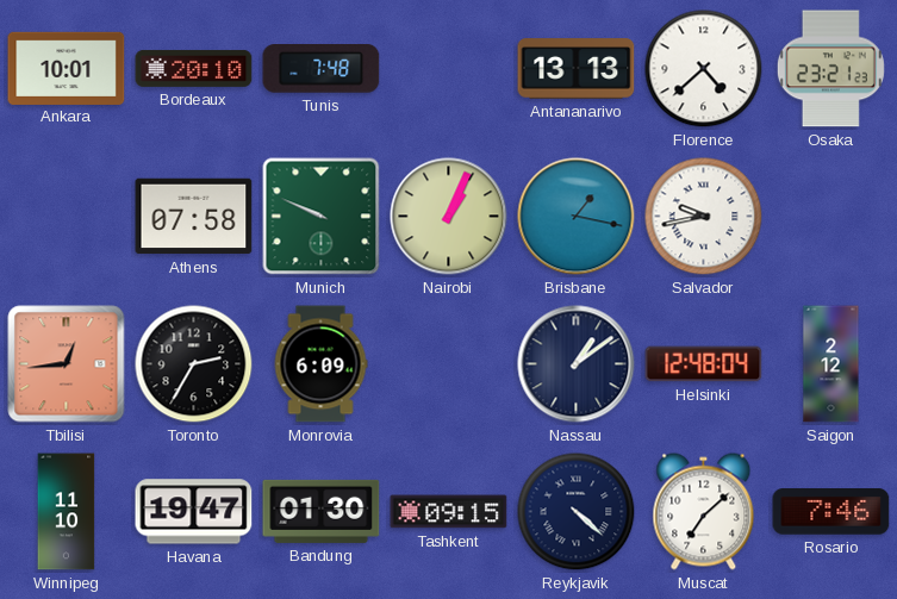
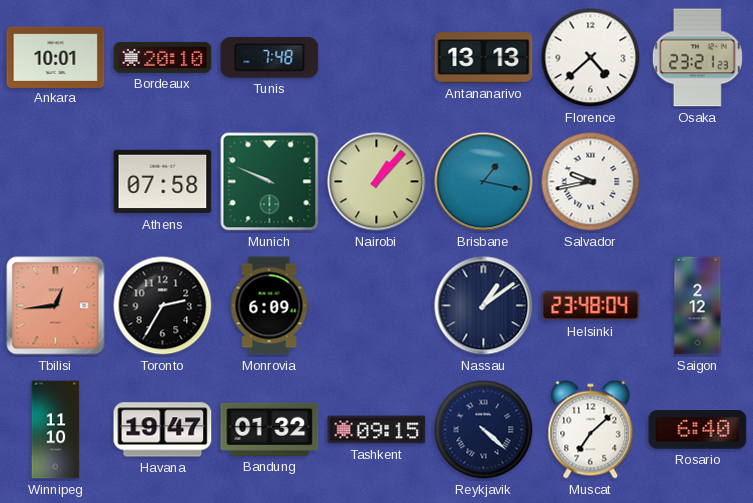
Nairobi: 1:04 -> 1:07
Helsinki: 12:48 -> 23:48
Bandung: 01:30 -> 01:32
Rosario: 7:46 -> 6:40
